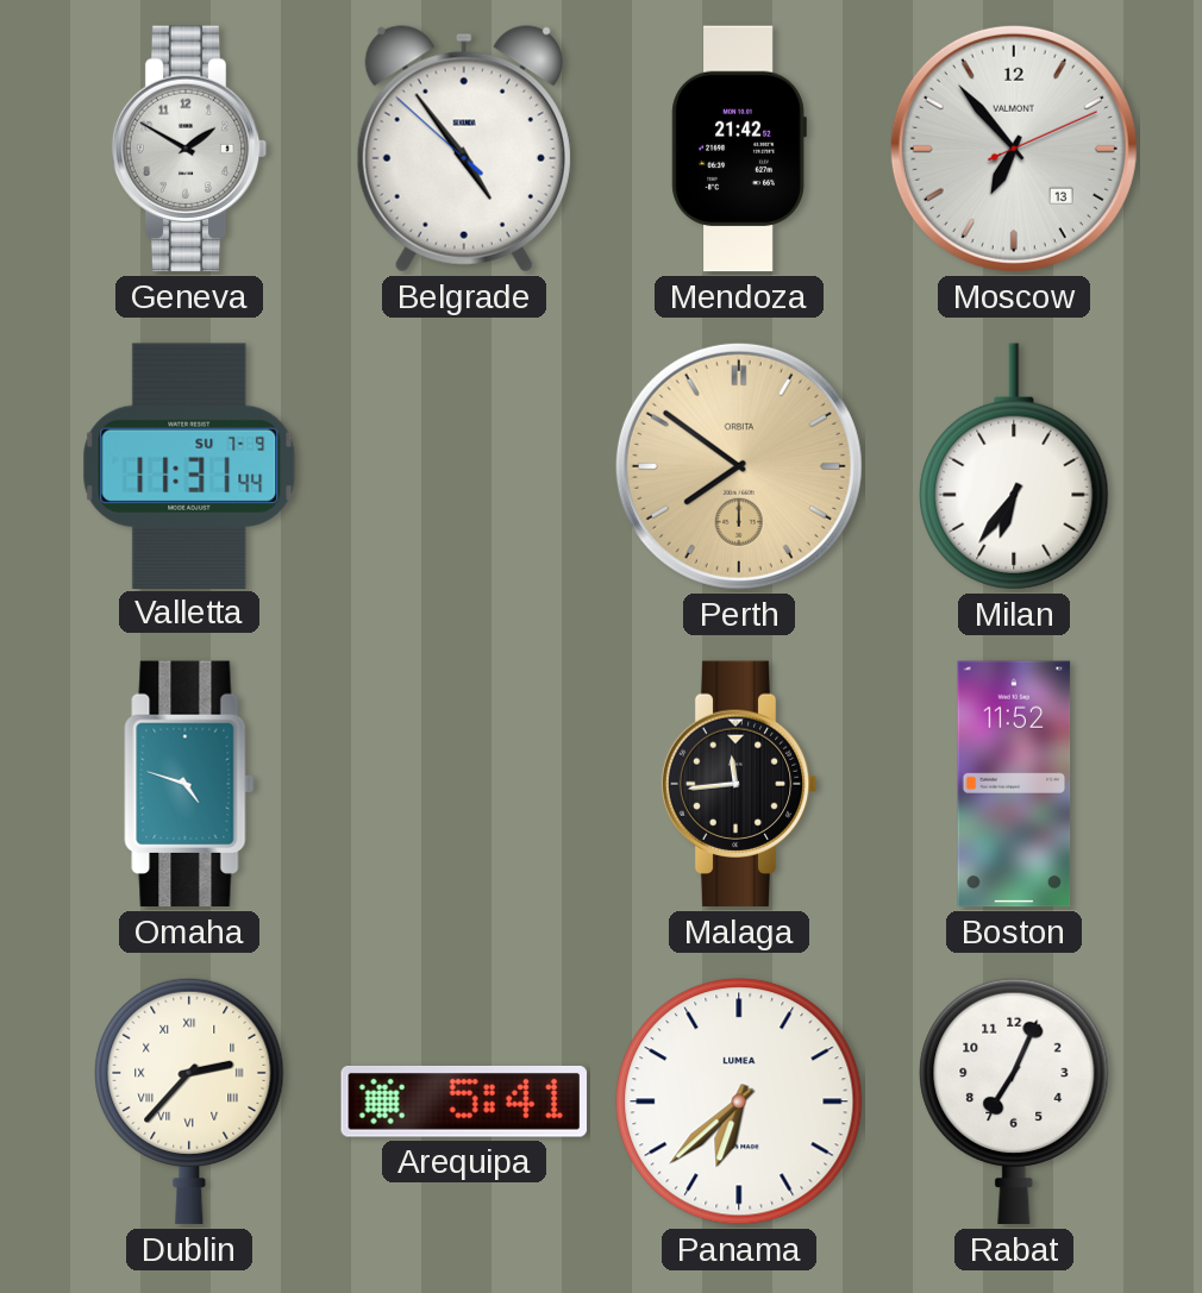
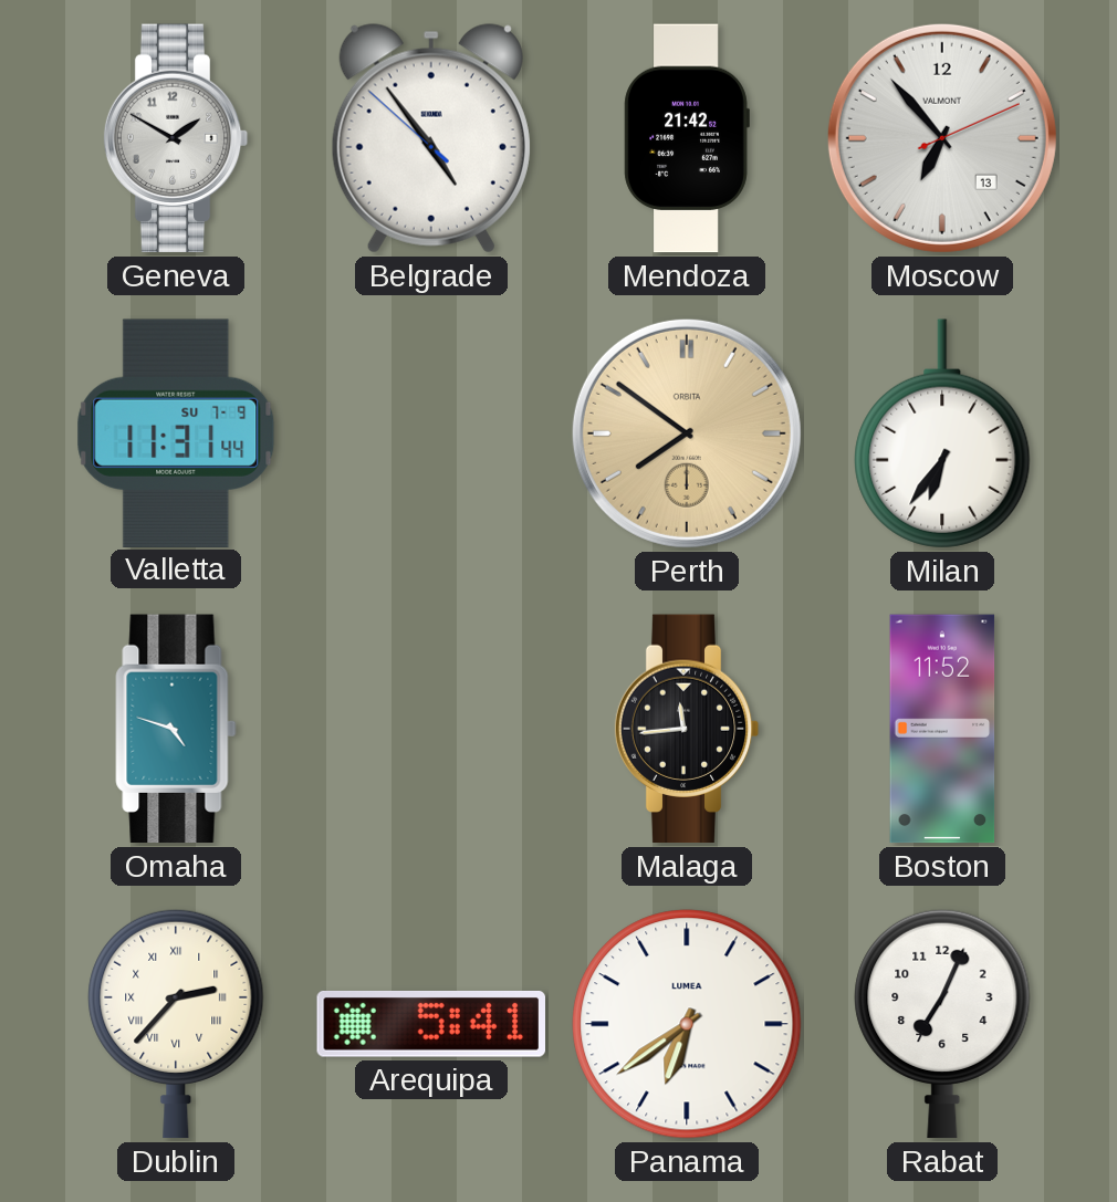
Panama: 6:38 -> 6:39
